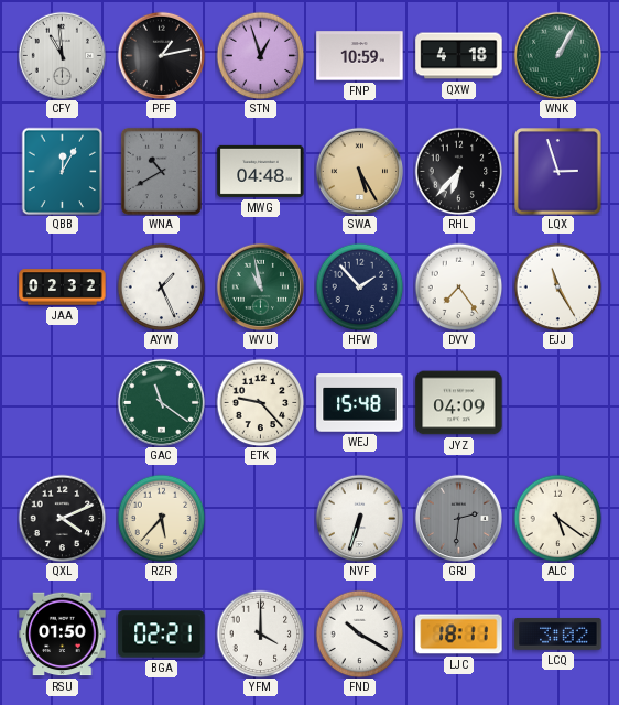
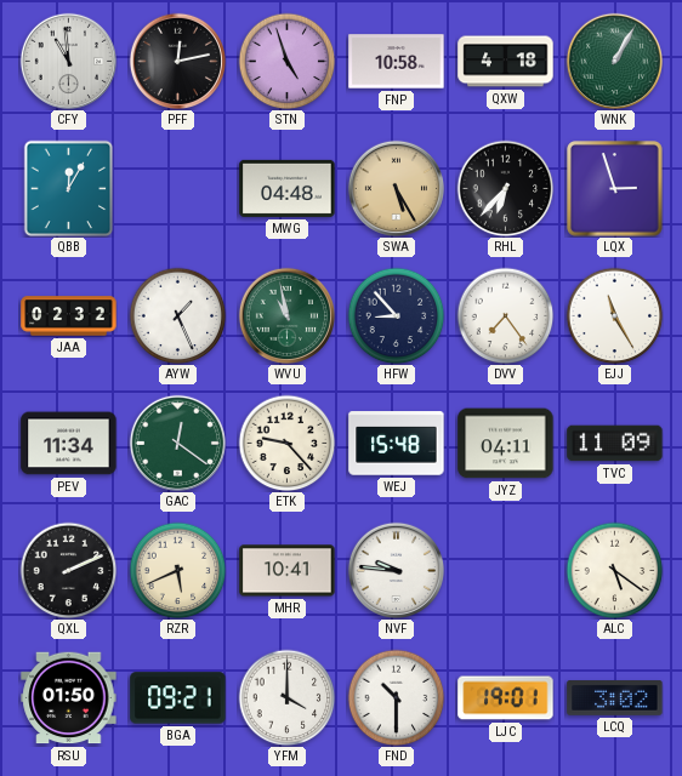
PFF: 1:13 -> 12:13
STN: 12:57 -> 4:57
FNP: 10:59 -> 10:58
WNA: 10:40 -> none
HFW: 1:53 -> 8:53
PEV: none -> 11:34
GAC: 11:21 -> 12:21
JYZ: 04:09 -> 04:11
TVC: none -> 11:09
QXL: 4:11 -> 2:11
RZR: 5:37 -> 5:41
MHR: none -> 10:41
NVF: 6:33 -> 9:46
GRJ: 2:31 -> none
BGA: 02:21 -> 09:21
FND: 10:20 -> 10:30
LJC: 18:11 -> 19:01
